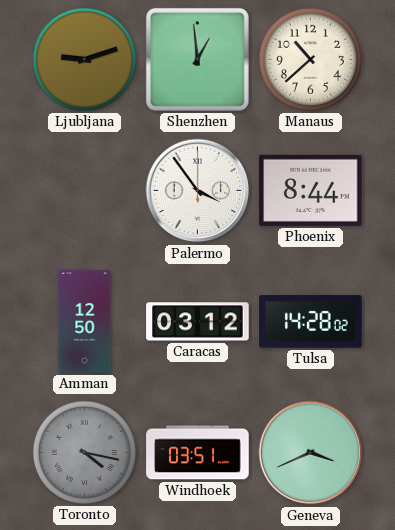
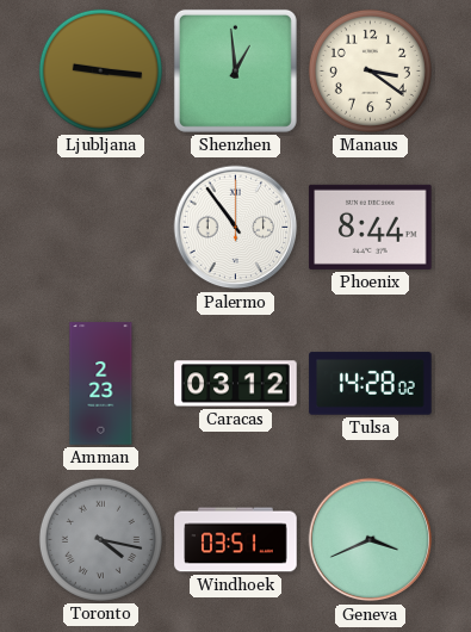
Ljubljana: 9:12 -> 9:16
Manaus: 10:38 -> 3:21
Palermo: 3:54 -> 10:54
Amman: 12:50 -> 2:23
